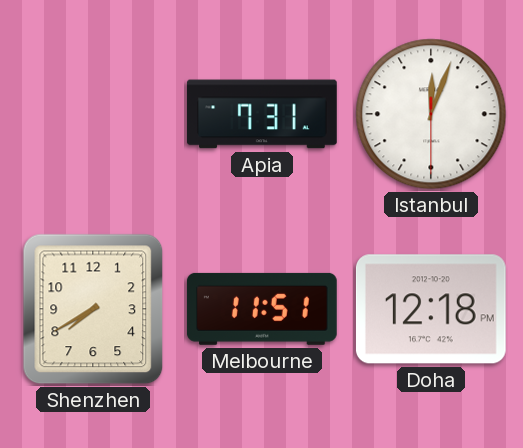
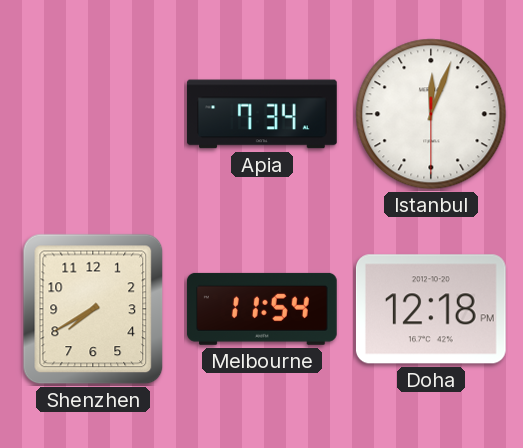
Apia: 7:31 -> 7:34
Melbourne: 11:51 -> 11:54
